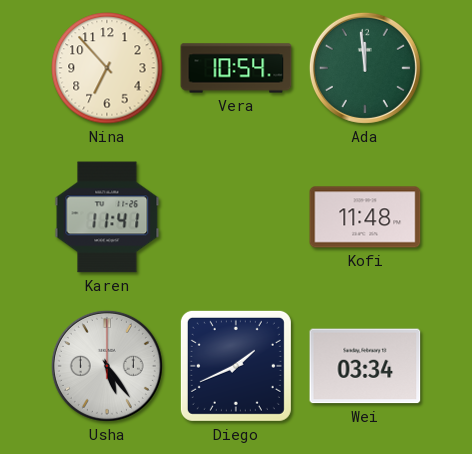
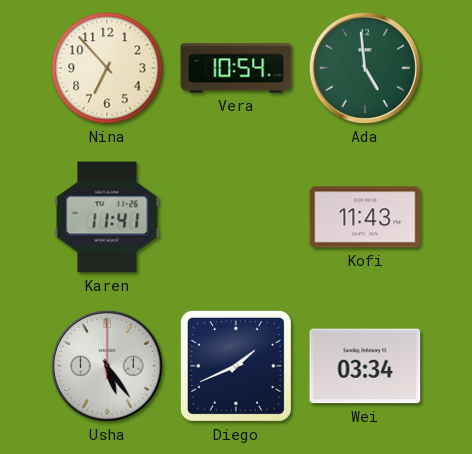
Ada: 11:59 -> 4:59
Kofi: 11:48 -> 11:43
